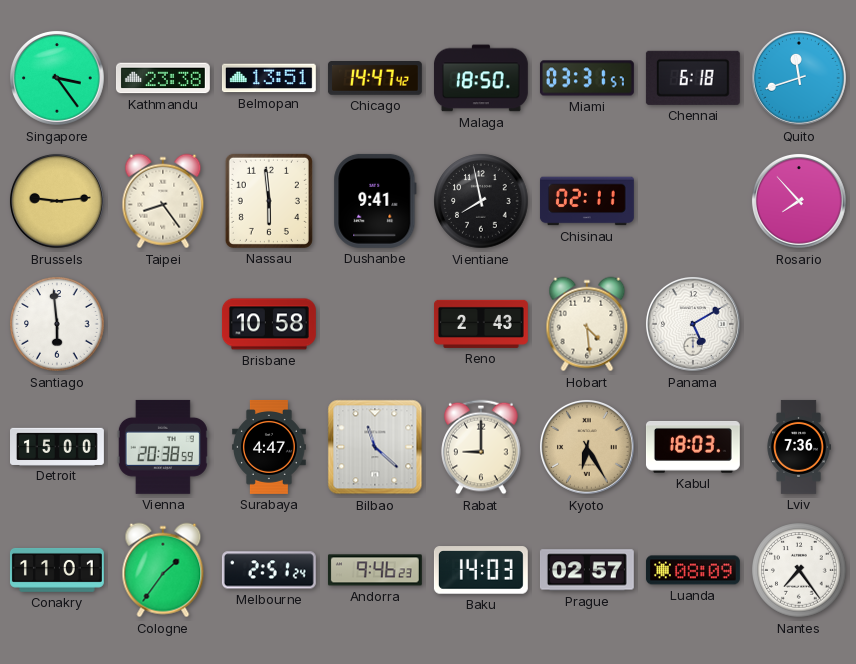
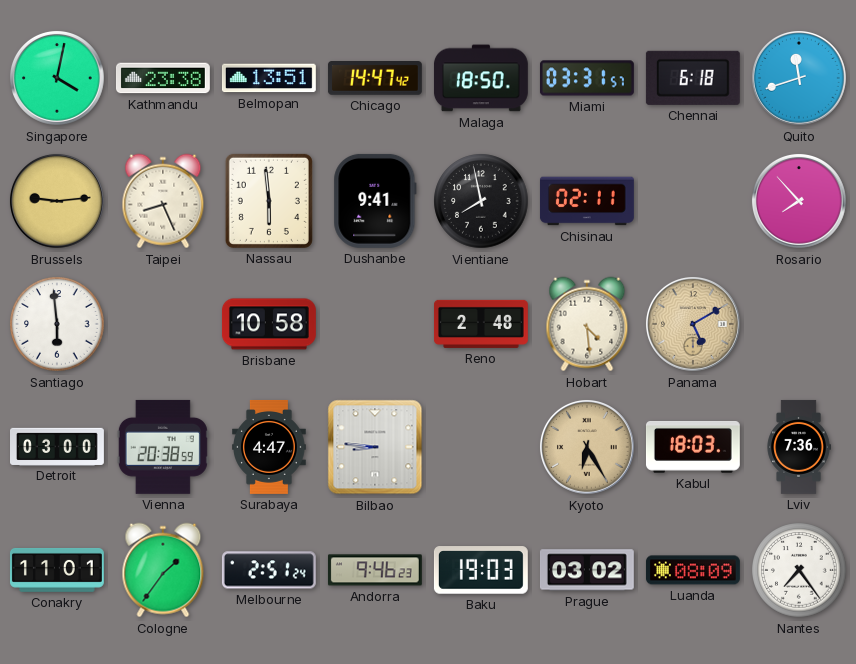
Singapore: 3:24 -> 4:02
Taipei: 8:24 -> 8:26
Reno: 2:43 -> 2:48
Panama dial: white -> champagne
Detroit: 15:00 -> 03:00
Bilbao: 11:22 -> 8:46
Rabat: 9:00 -> none
Baku: 14:03 -> 19:03
Prague: 02:57 -> 03:02
